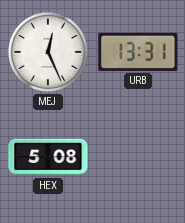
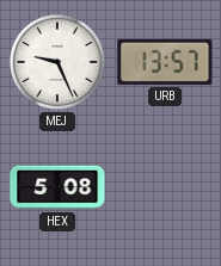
MEJ: 12:26 -> 9:26
URB: 13:31 -> 13:57
